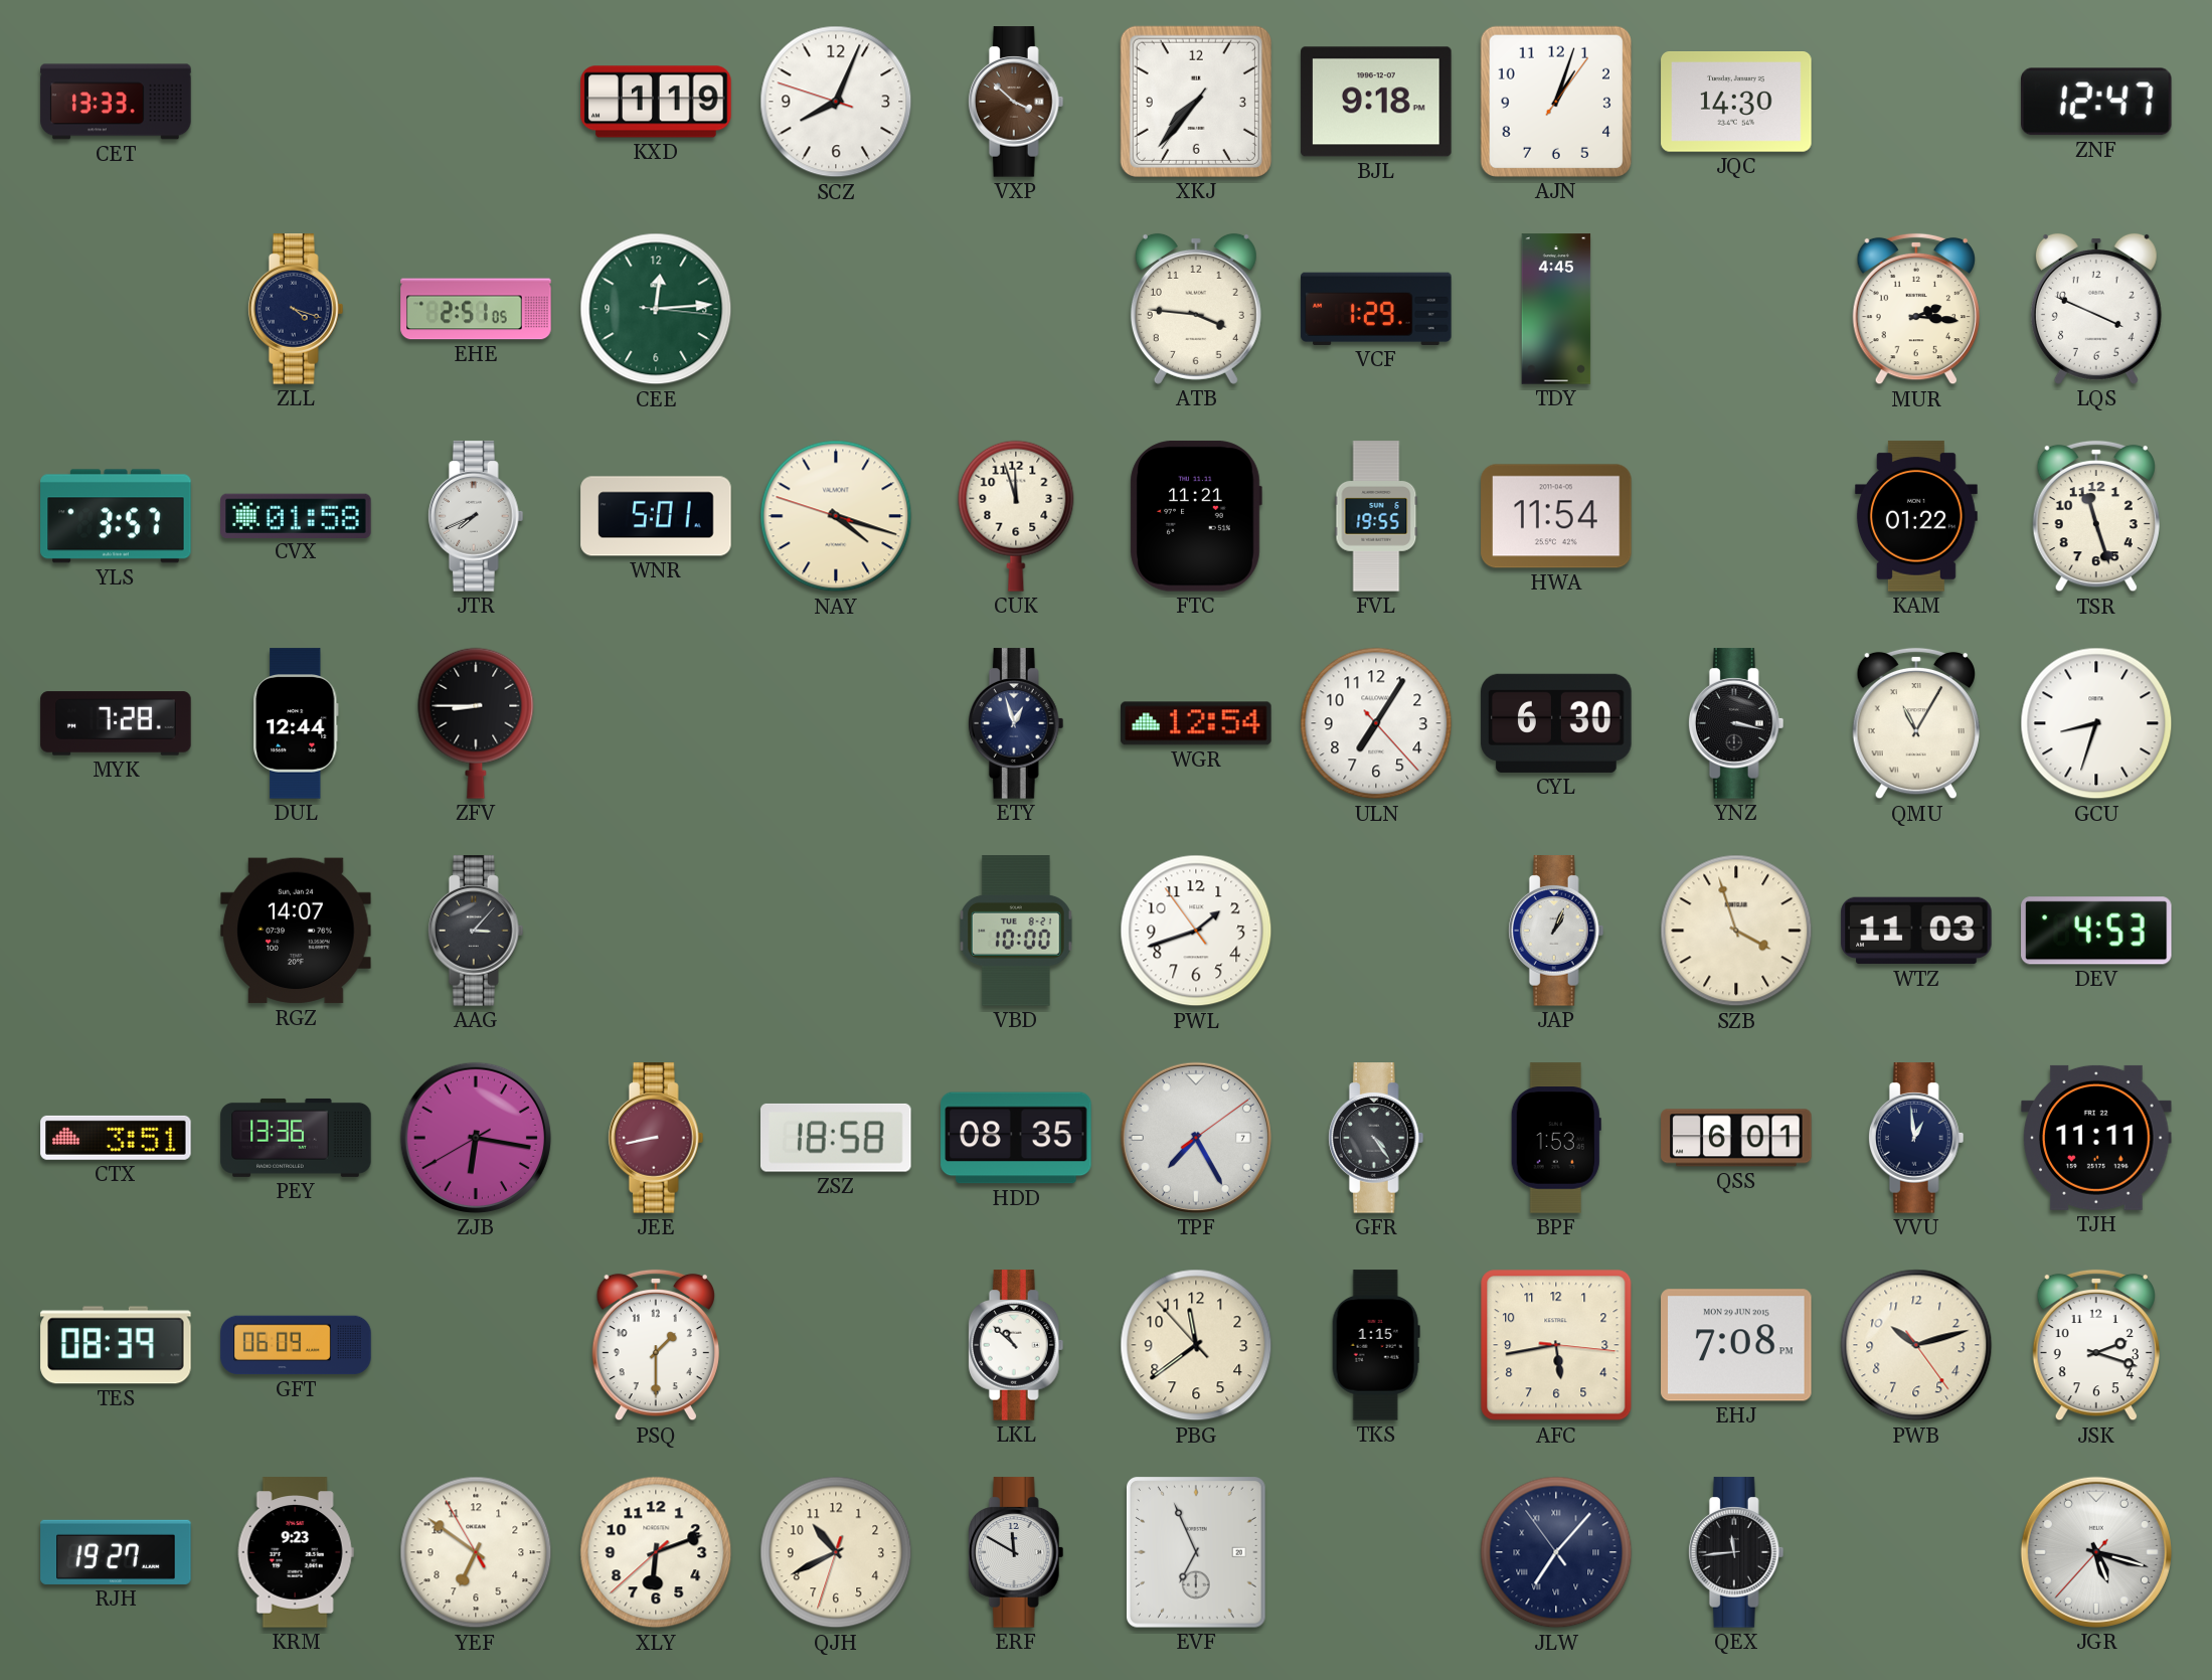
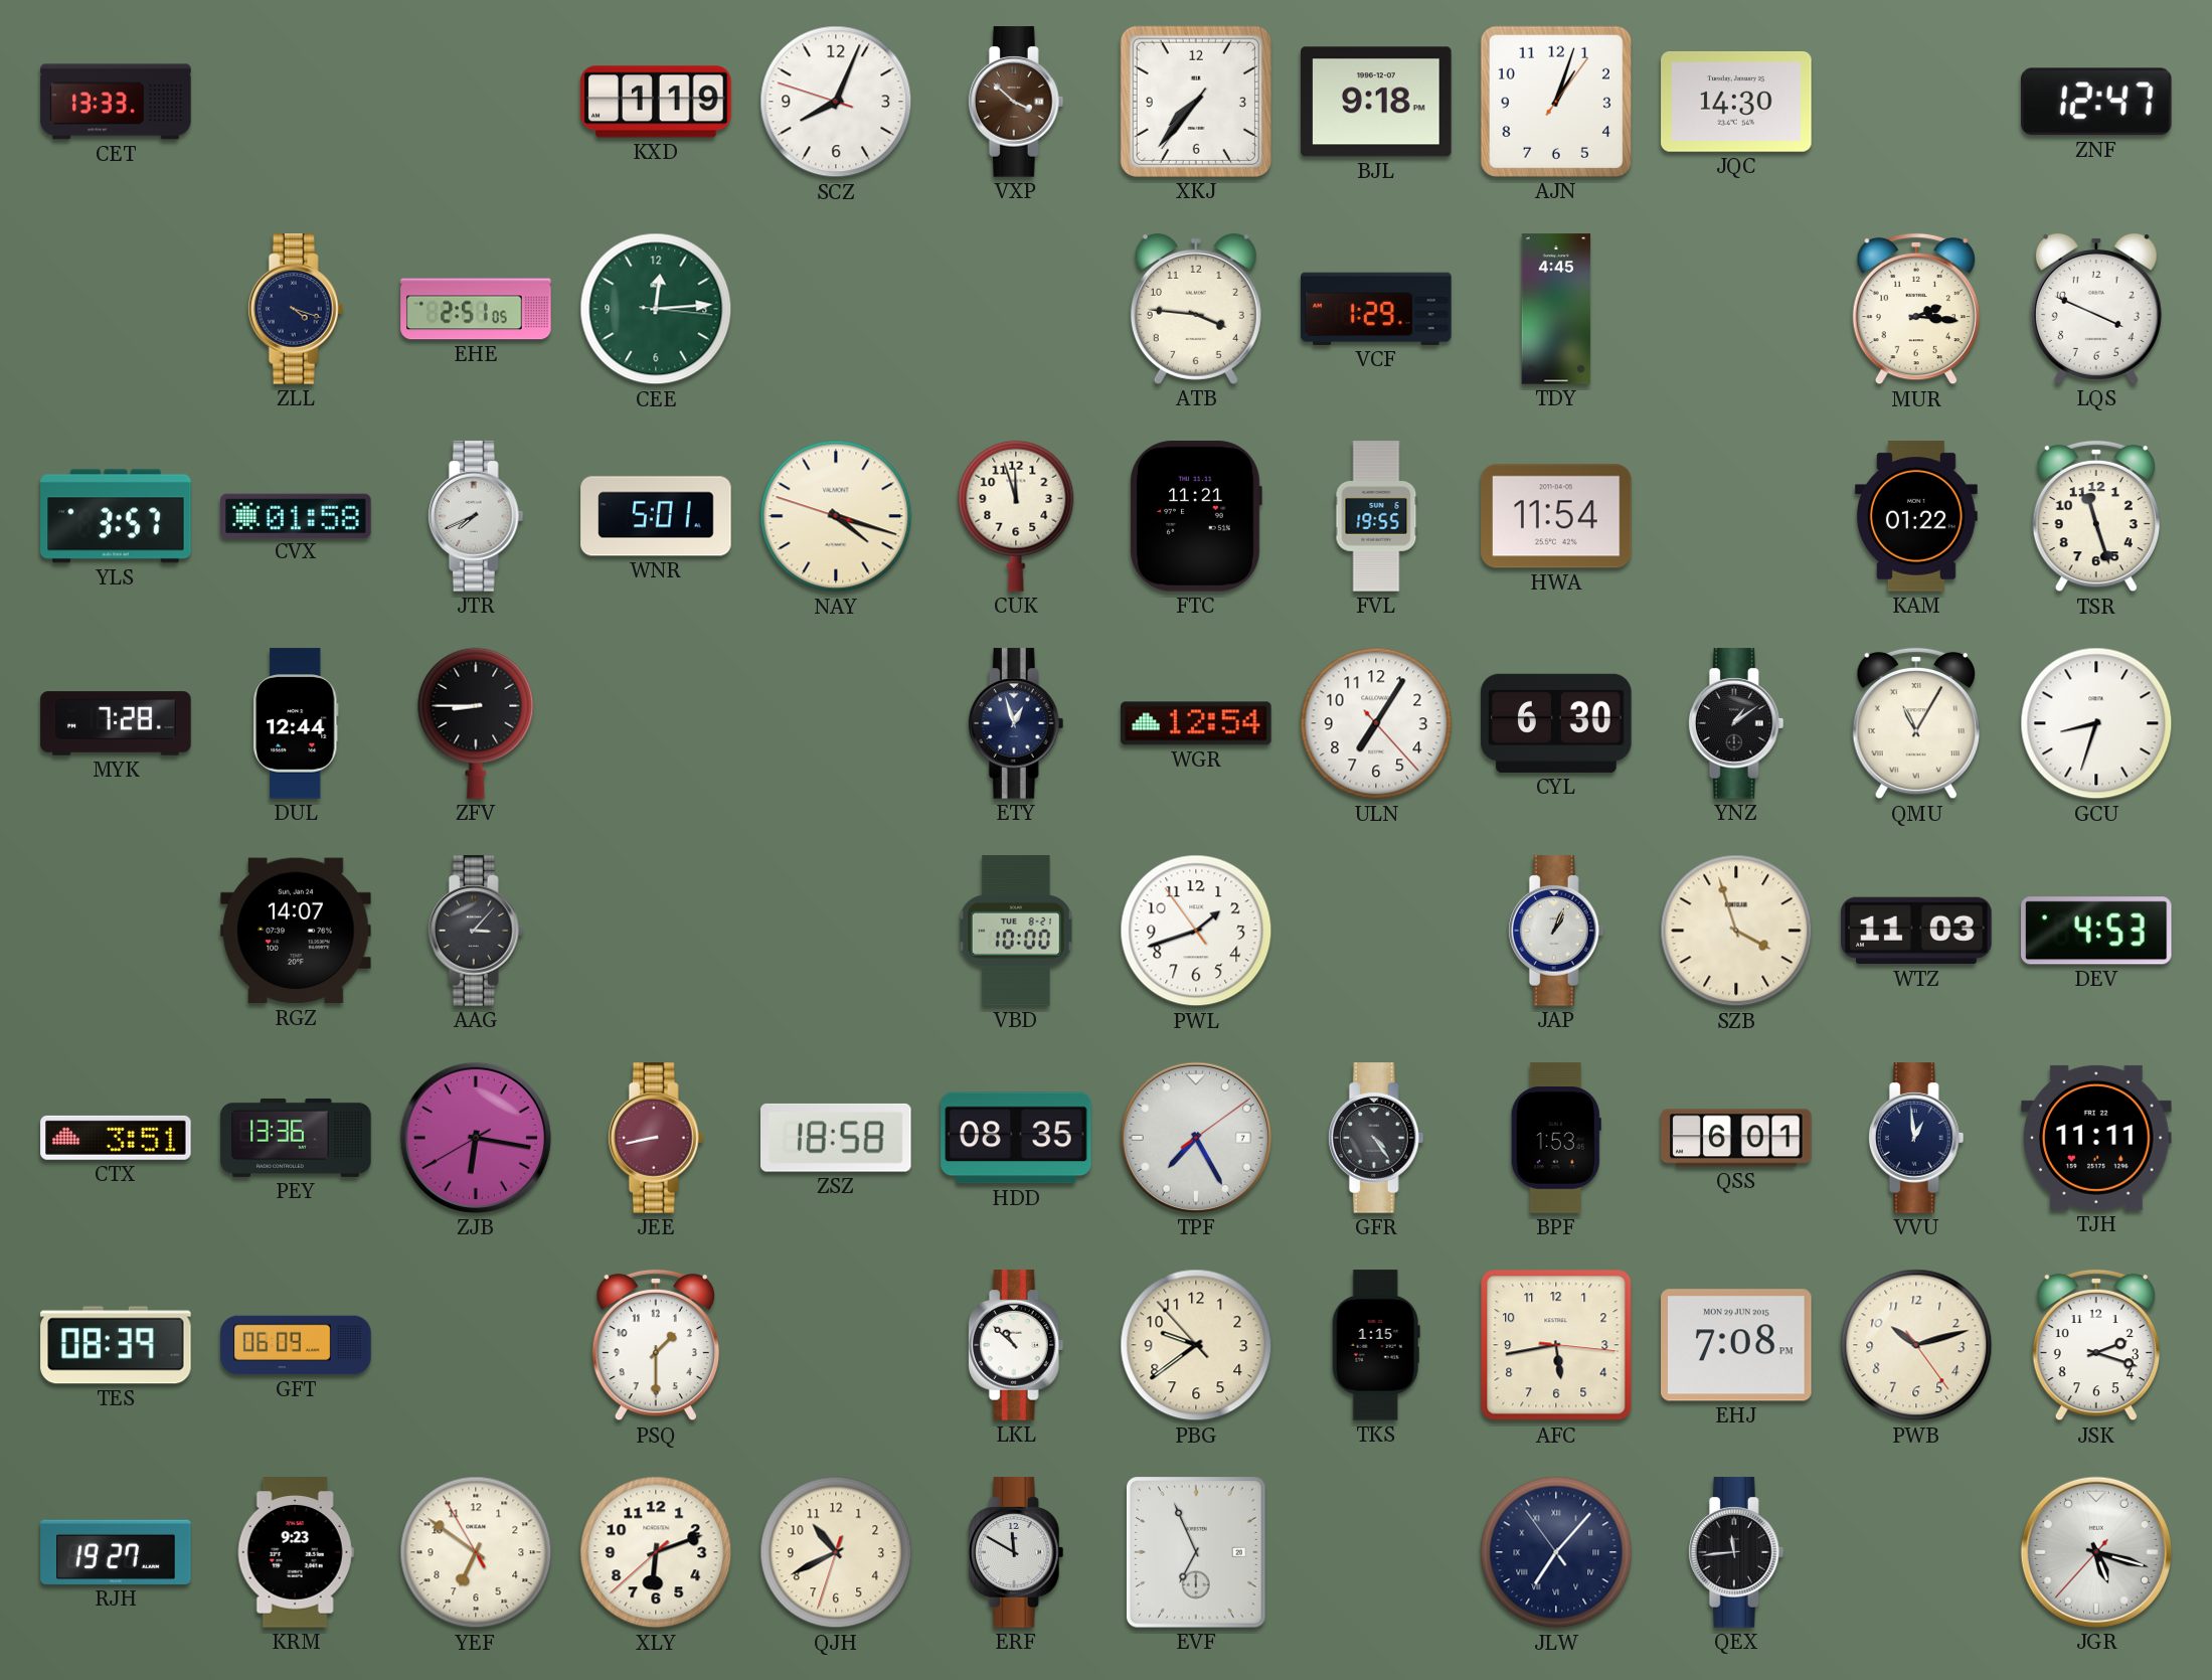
YNZ: 3:17 -> 1:09
PBG: 11:38 -> 9:38
